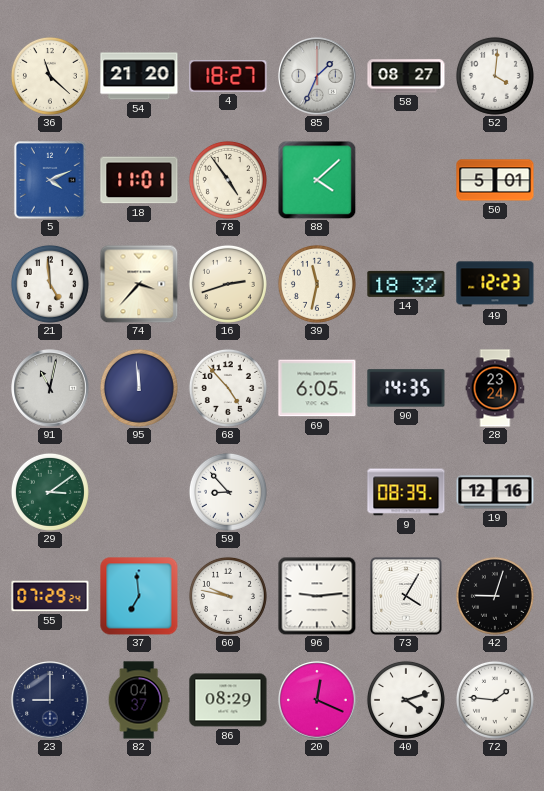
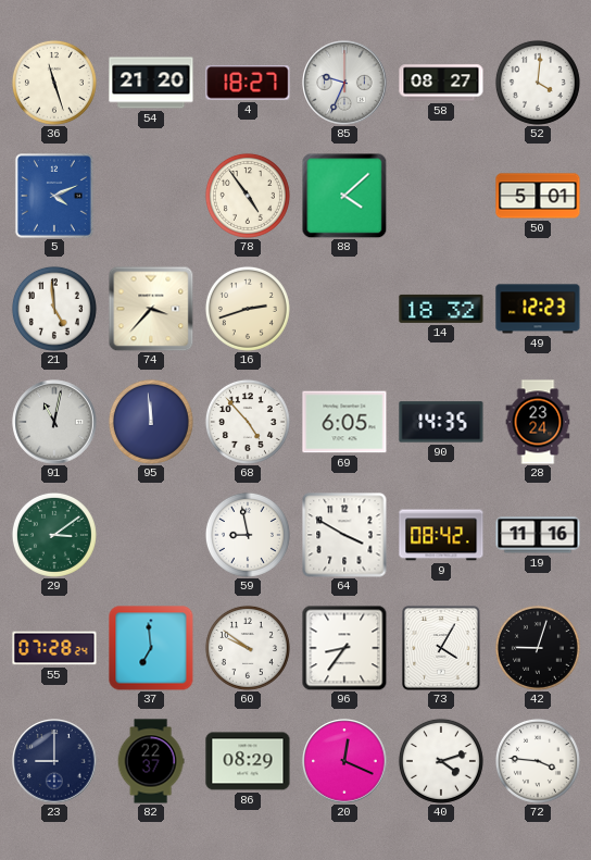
36: 11:22 -> 11:27
85: 1:34 -> 9:34
18: 11:01 -> none
39: 11:32 -> none
59: 8:53 -> 8:58
64: none -> 3:50
9: 08:39 -> 08:42
19: 12:16 -> 11:16
55: 07:29 -> 07:28
60: 9:47 -> 9:51
96: 9:14 -> 8:36
82: 04:37 -> 22:37
72: 1:46 -> 3:46
